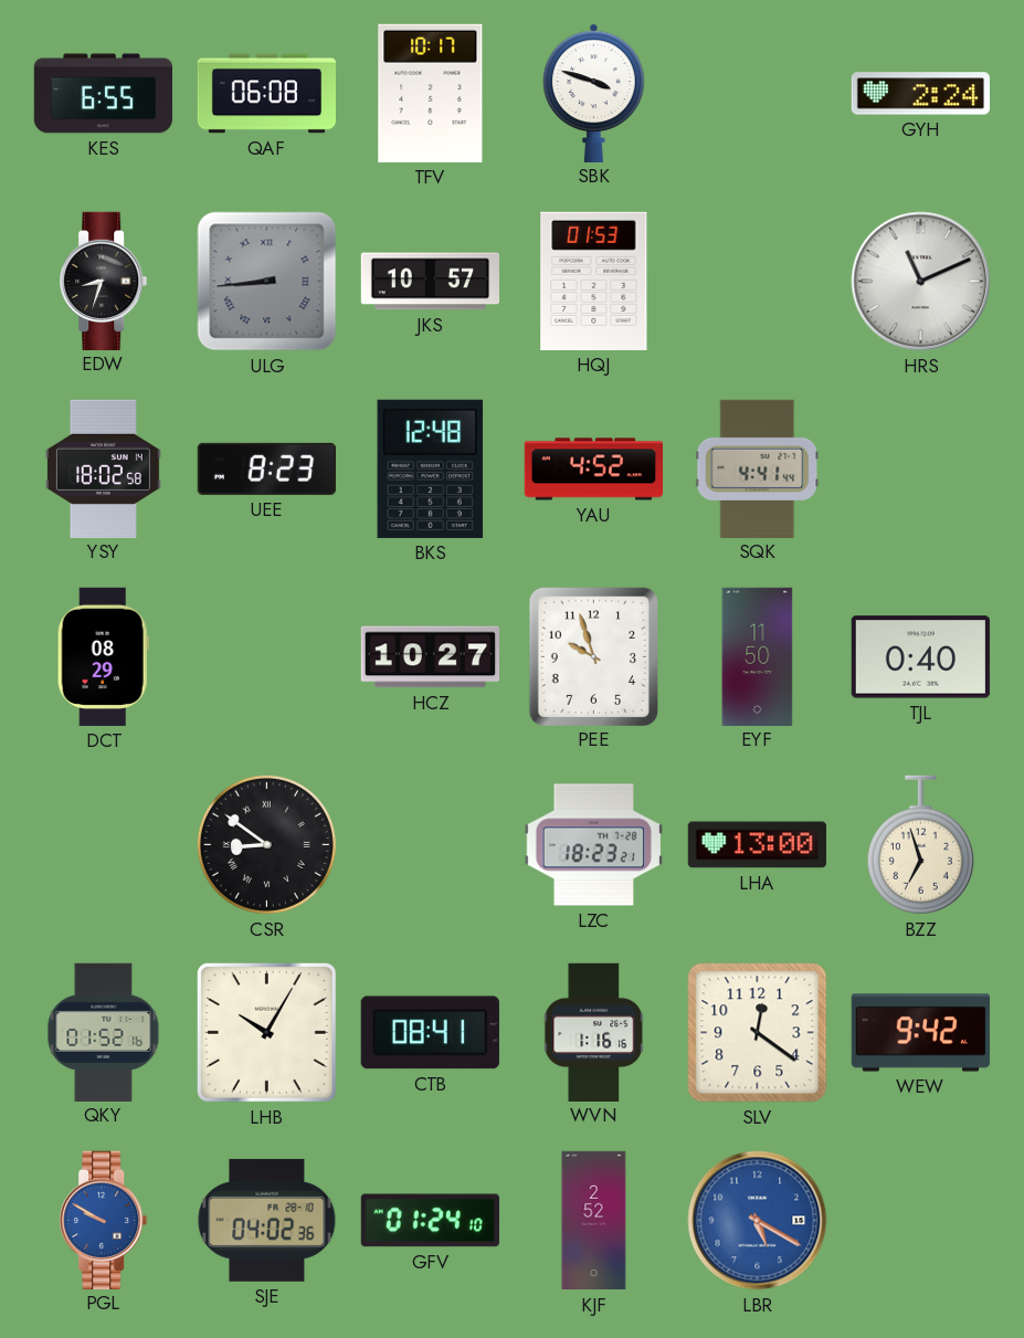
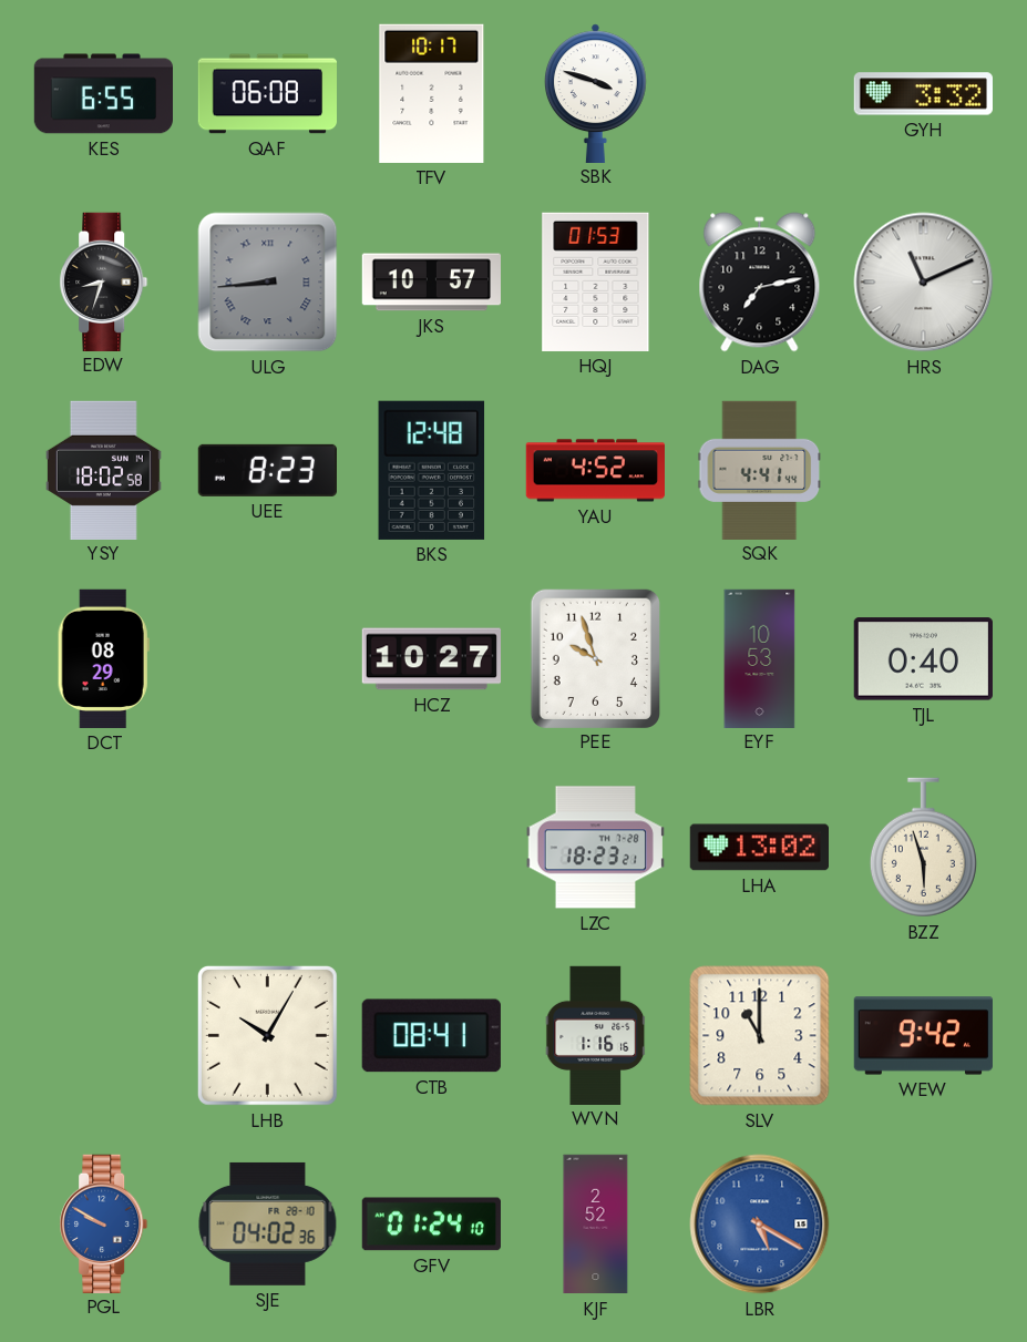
GYH: 2:24 -> 3:32
DAG: none -> 7:13
EYF: 11:50 -> 10:53
CSR: 8:51 -> none
LHA: 13:00 -> 13:02
BZZ: 6:57 -> 5:57
QKY: 01:52 -> none
SLV: 12:21 -> 11:00
